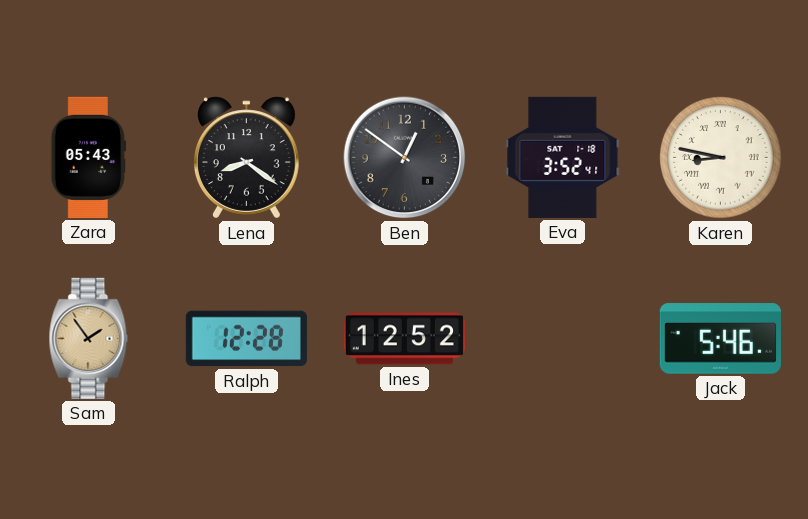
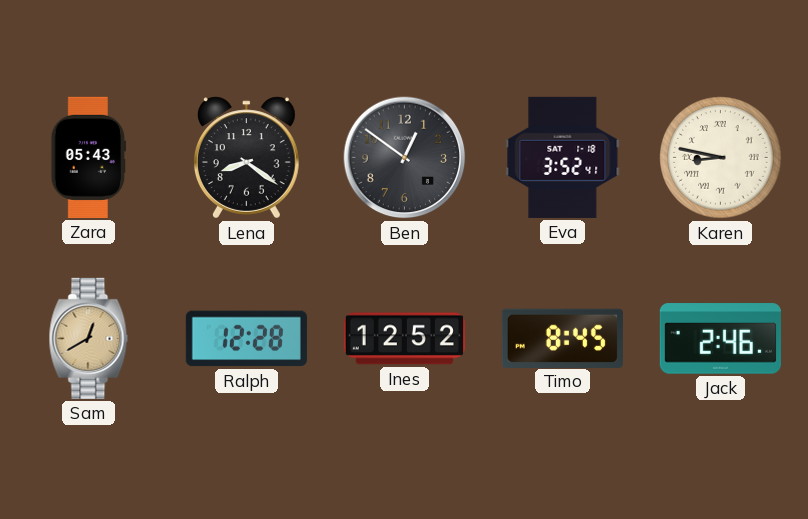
Sam: 1:54 -> 12:40
Timo: none -> 8:45
Jack: 5:46 -> 2:46
